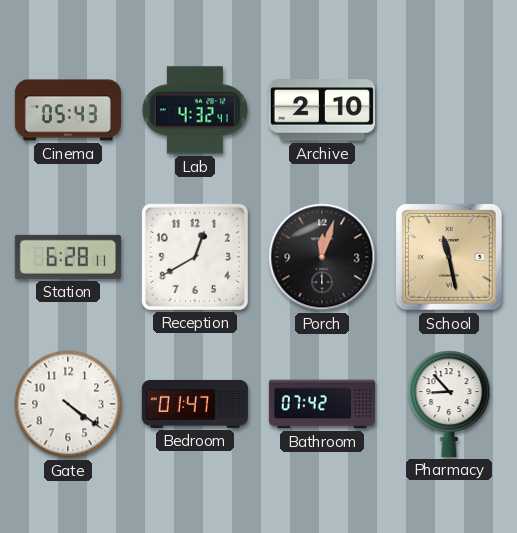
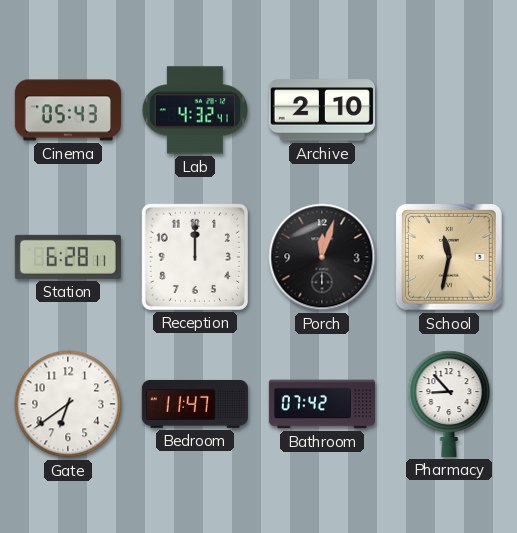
Reception: 12:40 -> 12:00
School: 11:28 -> 11:32
Gate: 4:21 -> 6:39
Bedroom: 01:47 -> 11:47
